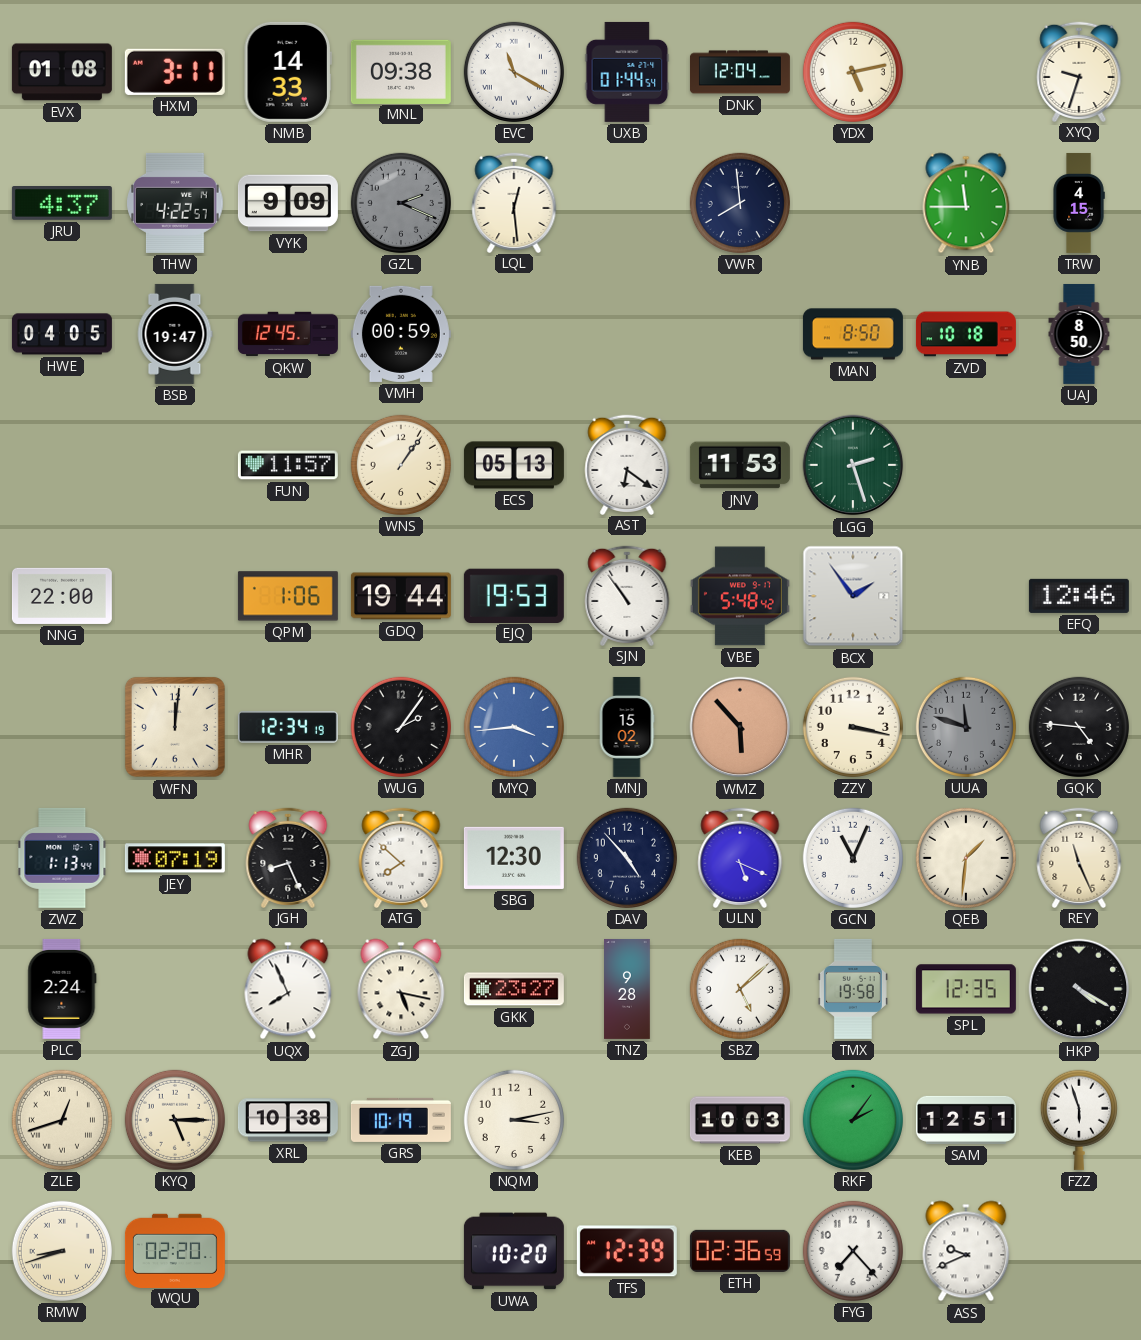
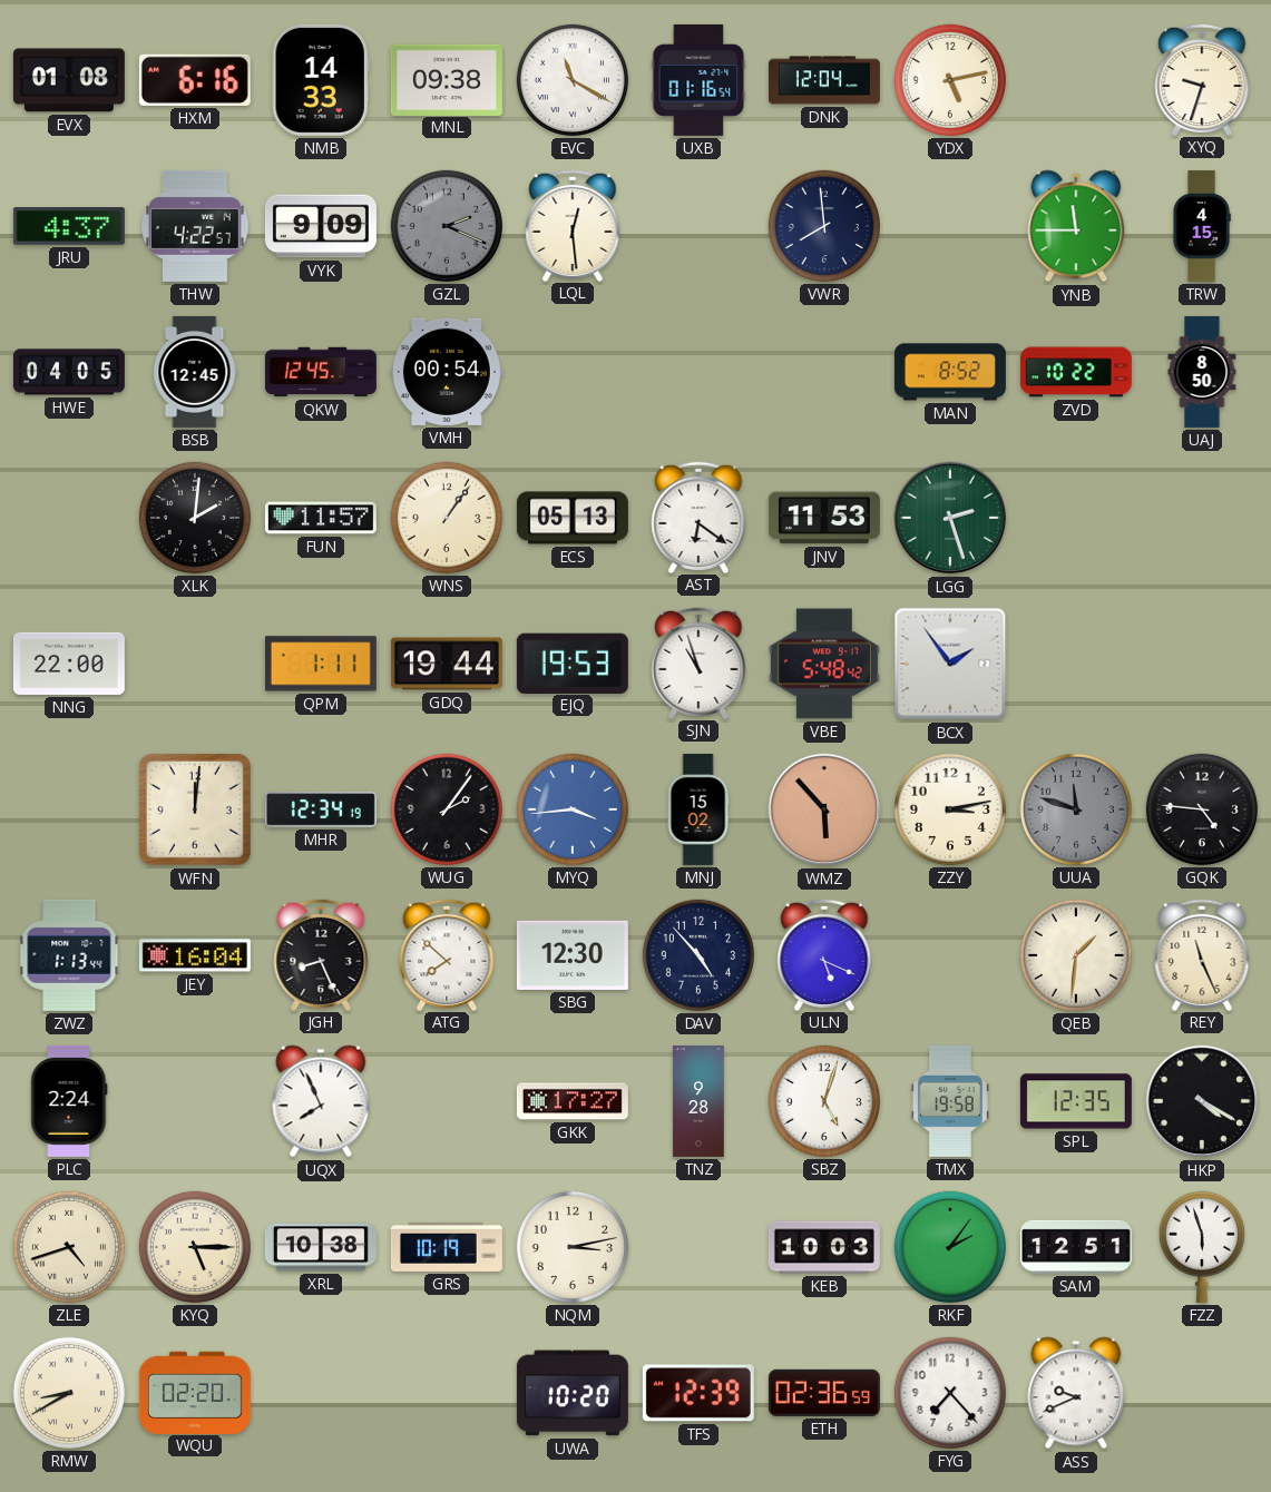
HXM: 3:11 -> 6:16
UXB: 01:44 -> 01:16
BSB: 19:47 -> 12:45
VMH: 00:59 -> 00:54
MAN: 8:50 -> 8:52
ZVD: 10:18 -> 10:22
XLK: none -> 2:01
QPM: 1:06 -> 1:11
SJN: 10:54 -> 10:57
EFQ: 12:46 -> none
ZZY: 3:17 -> 3:13
JEY: 07:19 -> 16:04
GCN: 11:04 -> none
ZGJ: 5:17 -> none
GKK: 23:27 -> 17:27
SBZ: 5:08 -> 5:03
ZLE: 12:42 -> 4:42
RMW: 8:42 -> 8:40
